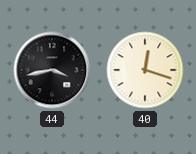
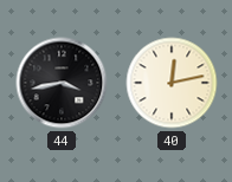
40: 12:18 -> 12:13
